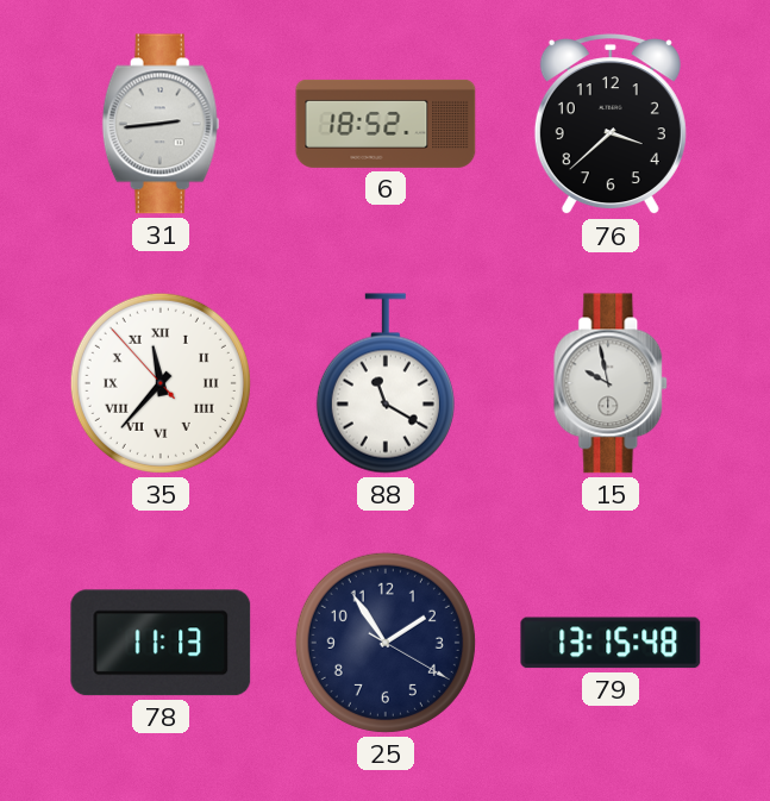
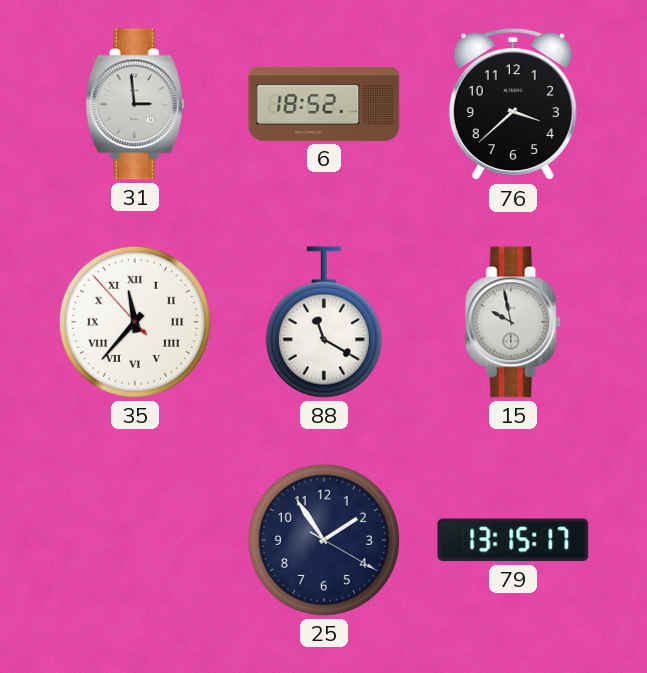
31: 2:44 -> 2:59
78: 11:13 -> none
79: 13:15:48 -> 13:15:17
